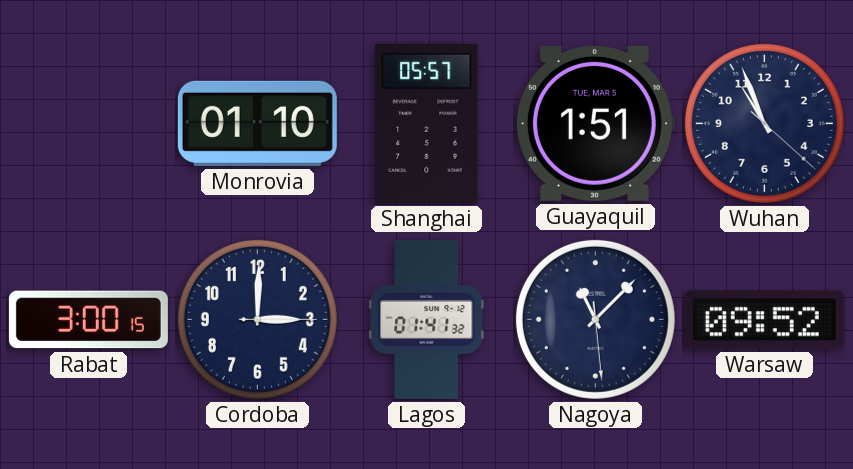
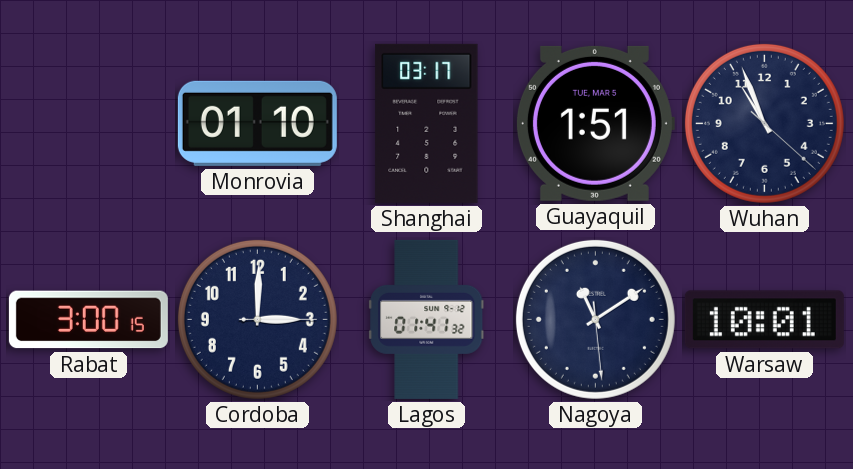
Shanghai: 05:57 -> 03:17
Nagoya: 11:07 -> 11:09
Warsaw: 09:52 -> 10:01
